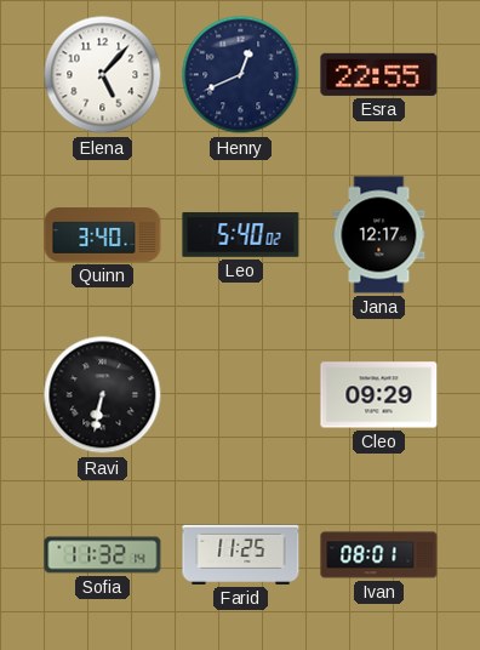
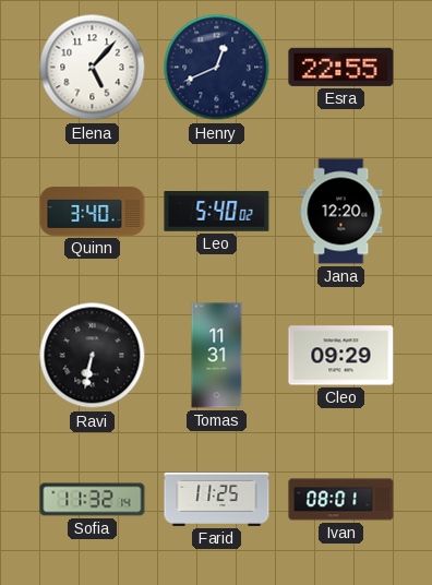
Jana: 12:17 -> 12:20
Tomas: none -> 11:31
